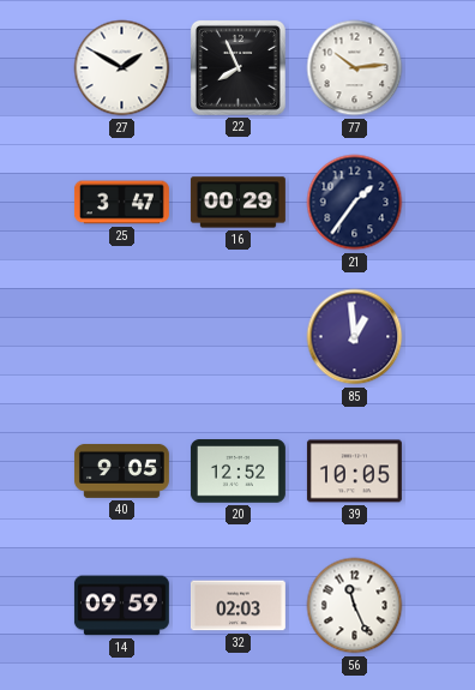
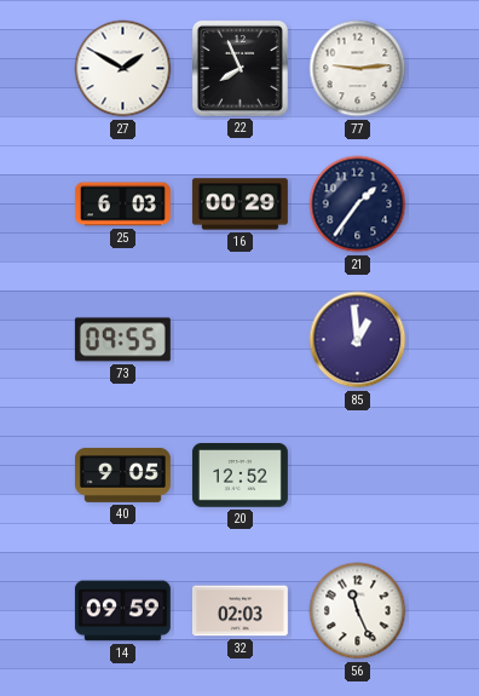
77: 10:14 -> 9:14
25: 3:47 -> 6:03
73: none -> 09:55
39: 10:05 -> none
